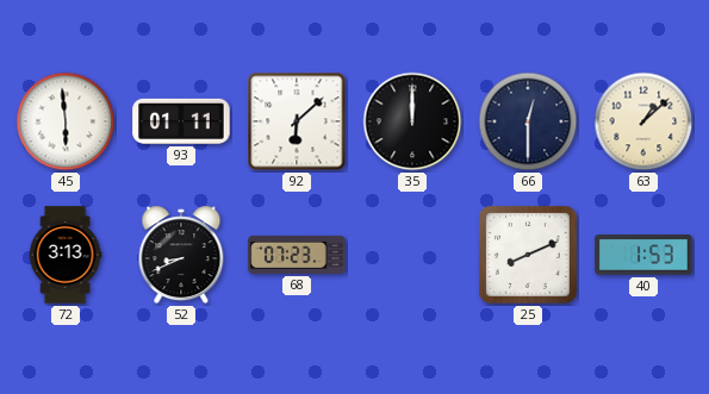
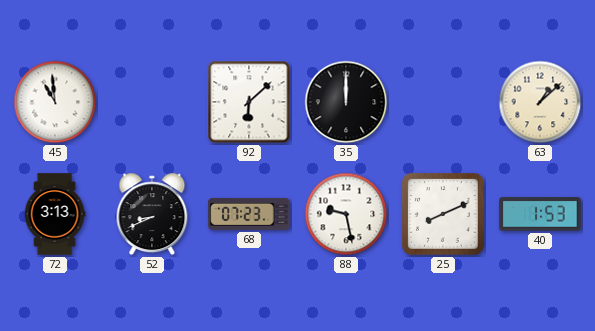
45: 5:59 -> 10:59
93: 01:11 -> none
66: 12:30 -> none
88: none -> 9:28
